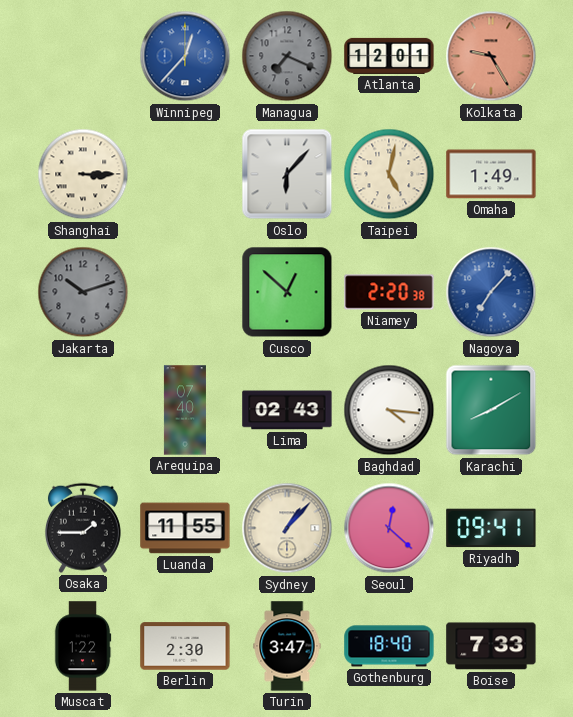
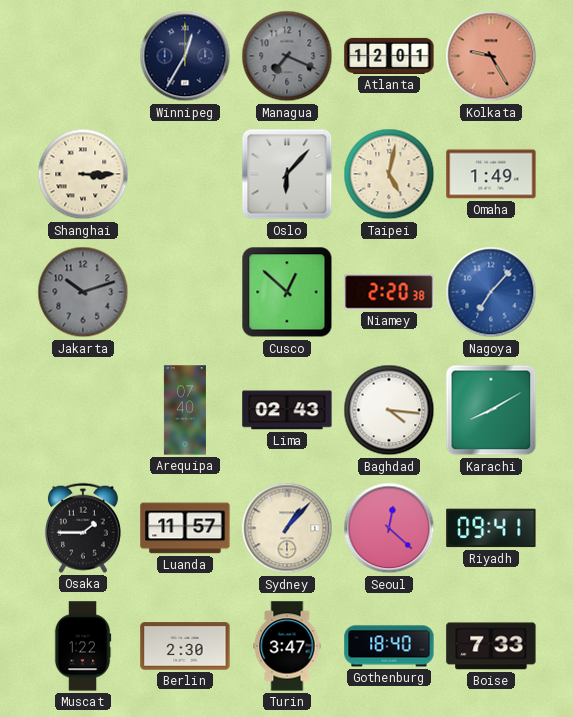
Winnipeg: 12:37 -> 12:35
Winnipeg dial: blue -> navy
Luanda: 11:55 -> 11:57
